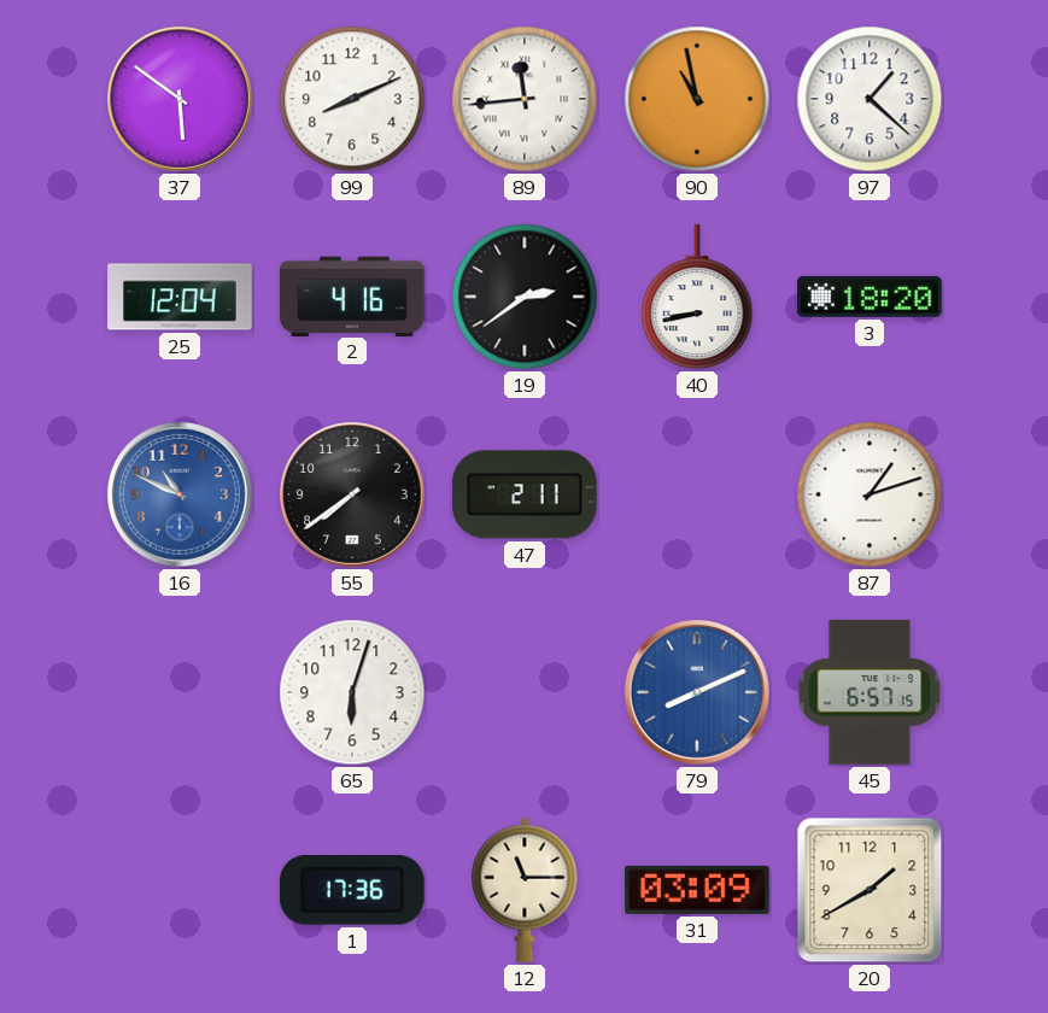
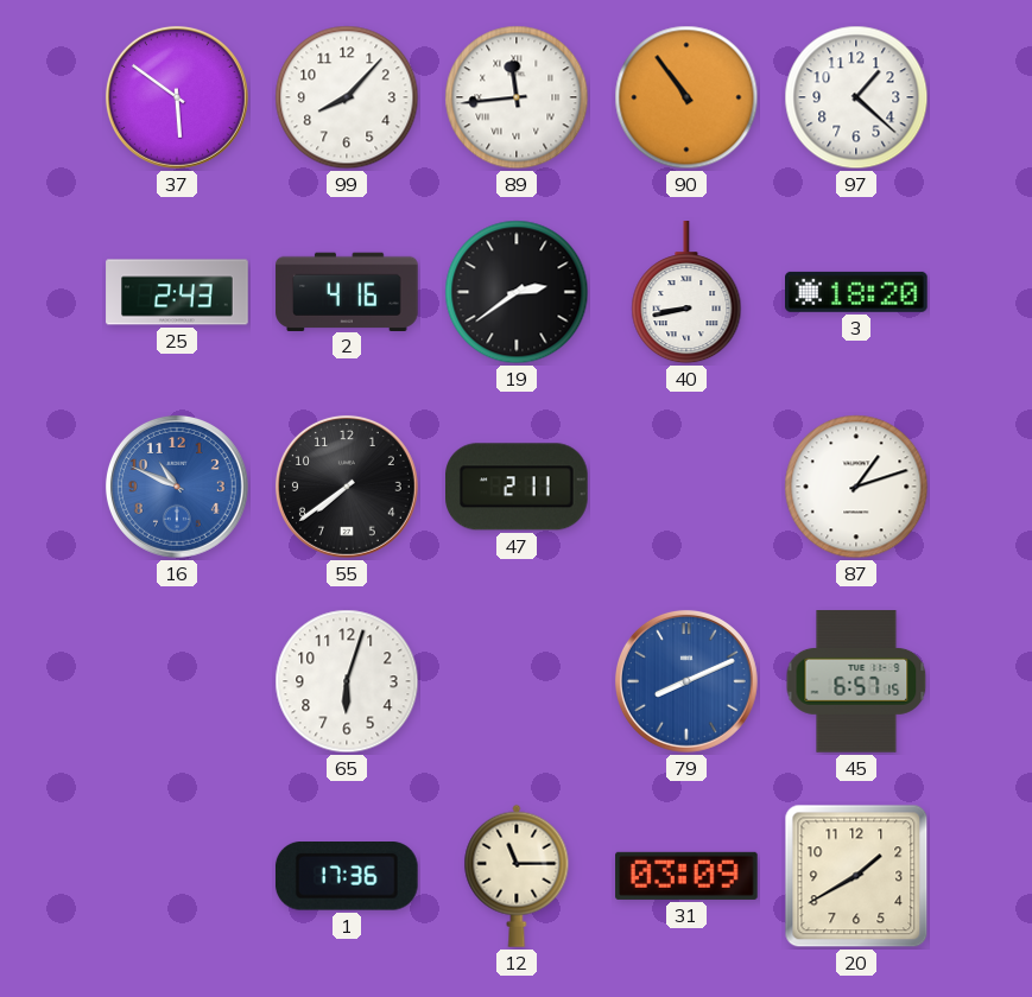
99: 8:11 -> 8:07
90: 10:58 -> 10:54
25: 12:04 -> 2:43
